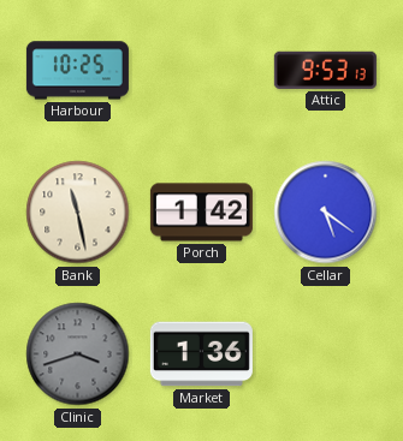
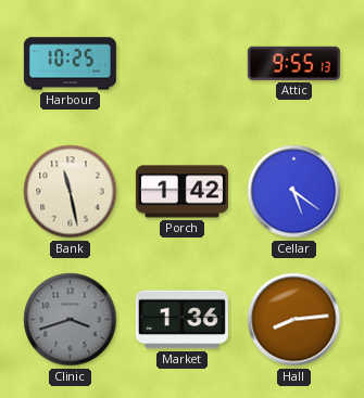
Attic: 9:53 -> 9:55
Hall: none -> 8:14
